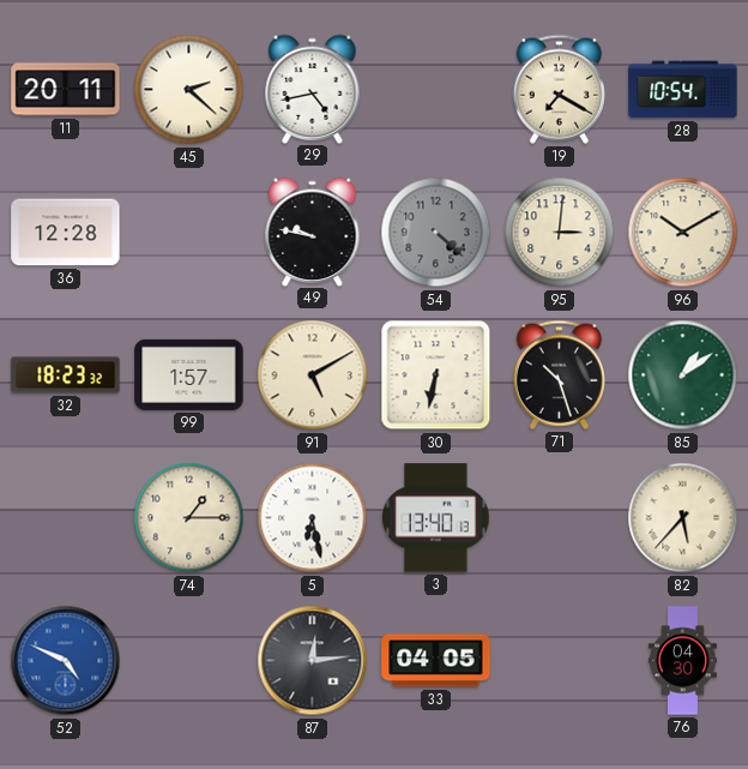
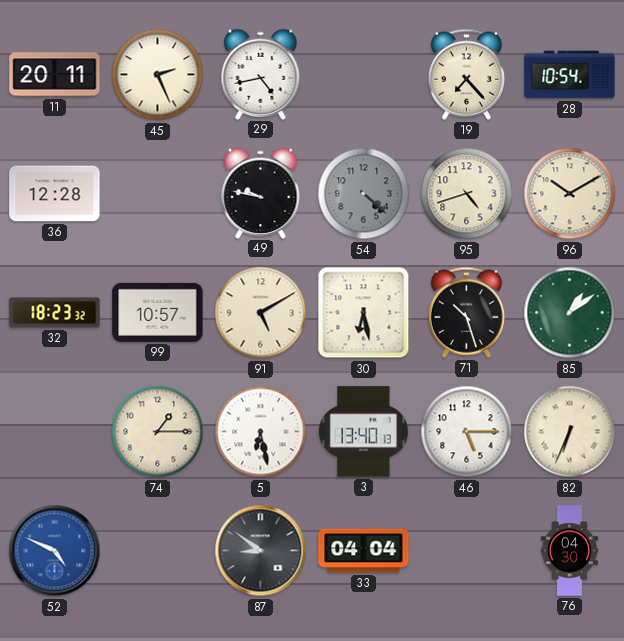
45: 2:22 -> 2:26
19: 7:20 -> 7:23
95: 3:01 -> 4:42
99: 1:57 -> 10:57
30: 6:32 -> 6:28
46: none -> 5:15
82: 5:37 -> 6:34
87: 12:14 -> 8:51
33: 04:05 -> 04:04
